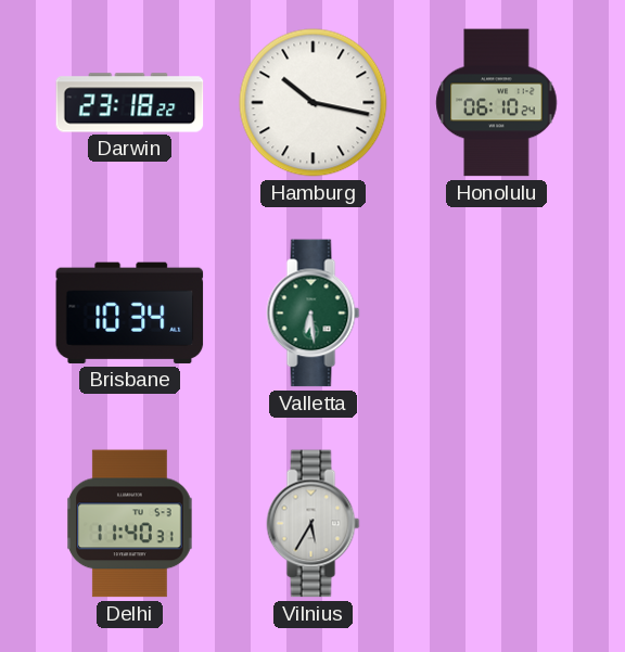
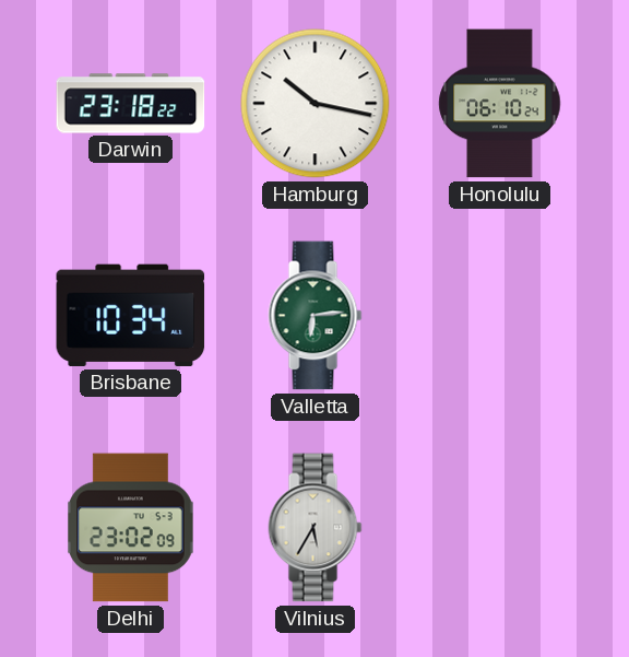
Valletta: 6:29 -> 6:14
Delhi: 11:40 -> 23:02
